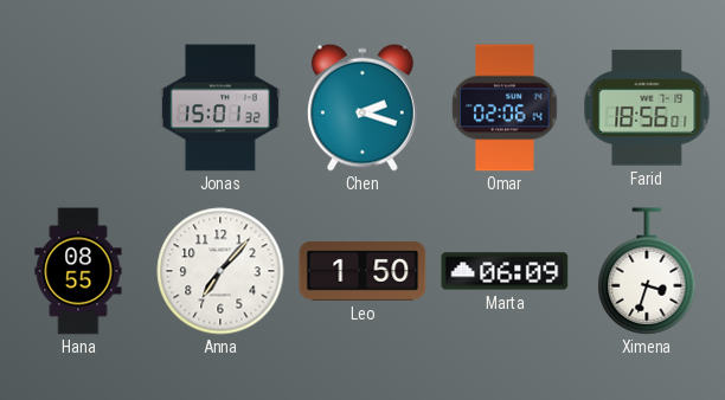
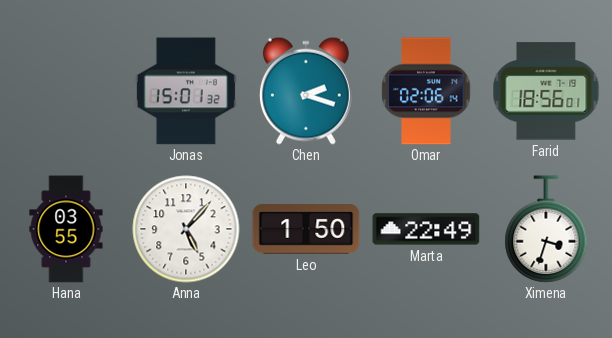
Hana: 08:55 -> 03:55
Anna: 7:07 -> 5:07
Marta: 06:09 -> 22:49
